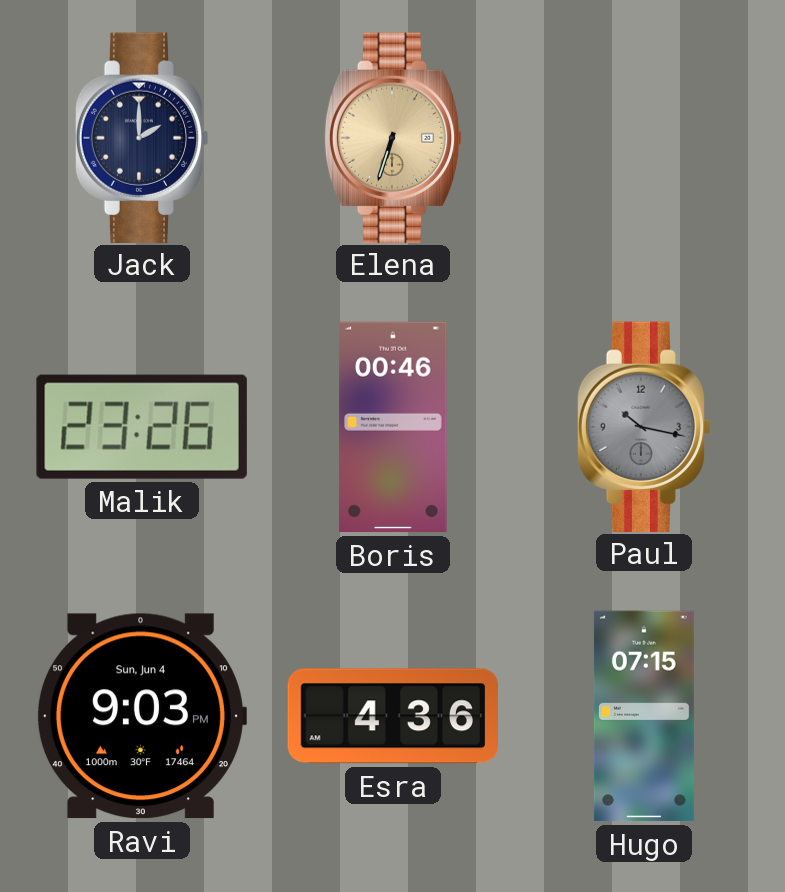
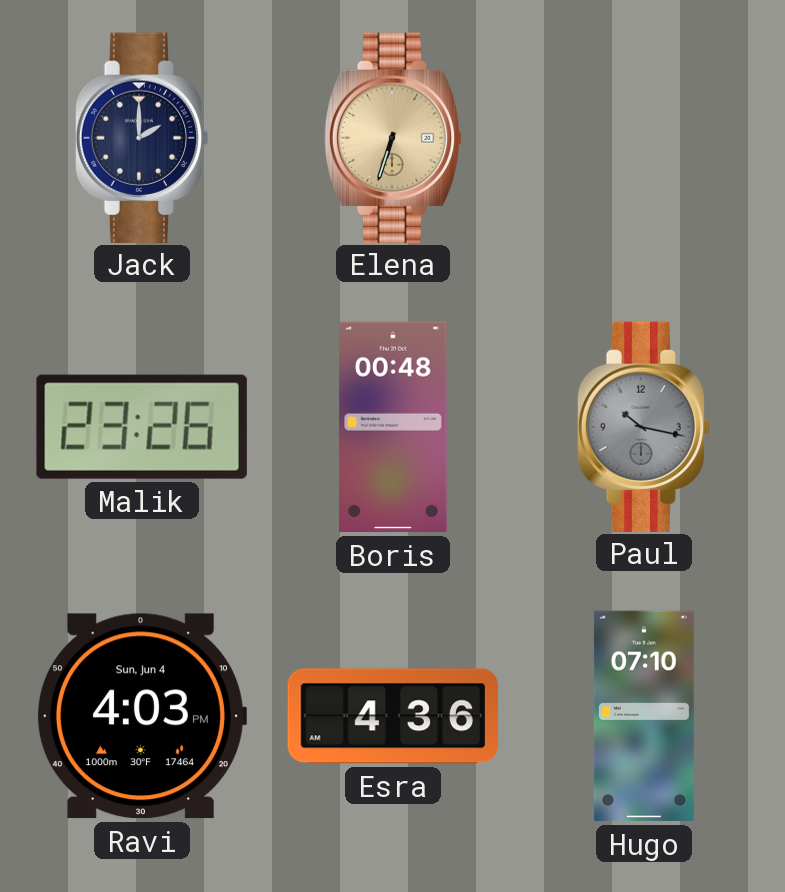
Boris: 00:46 -> 00:48
Ravi: 9:03 -> 4:03
Hugo: 07:15 -> 07:10
